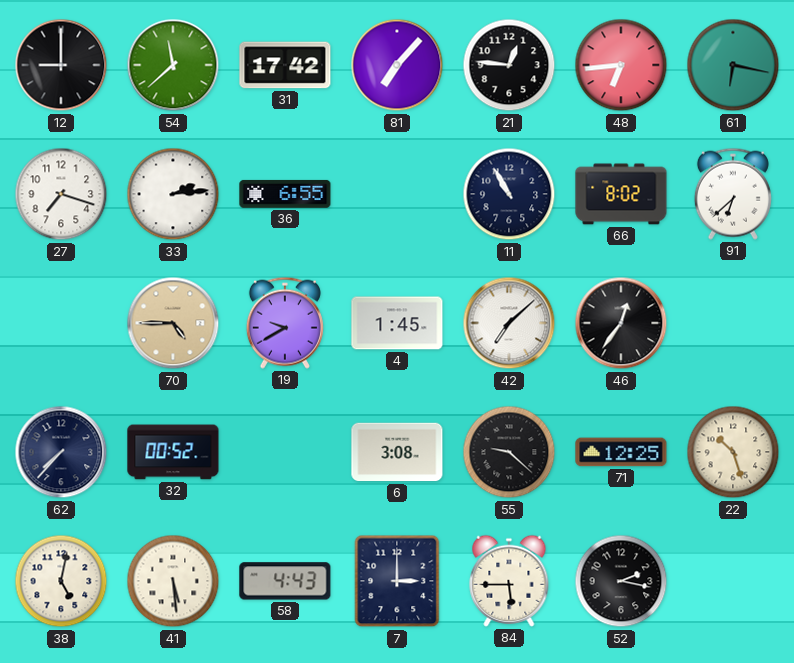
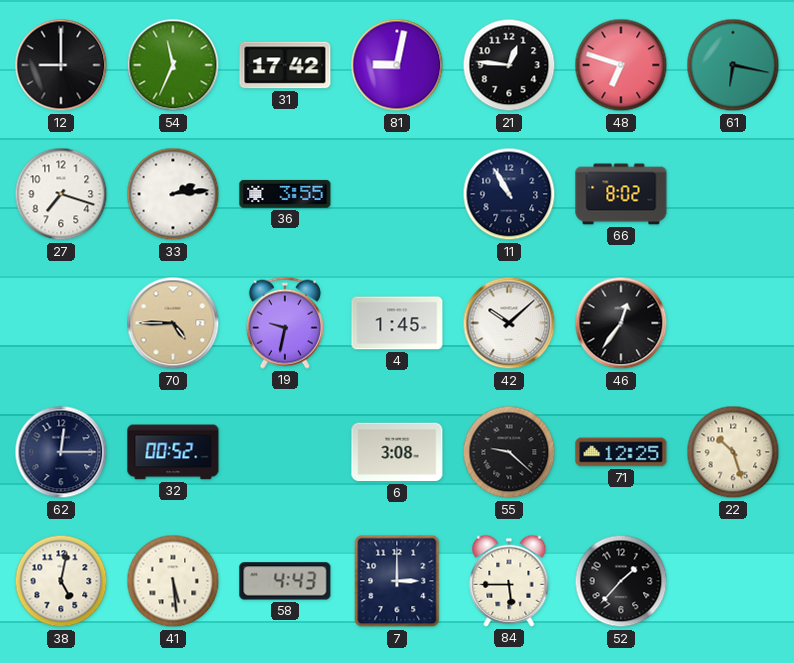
54: 11:38 -> 11:34
81: 7:07 -> 9:02
48: 6:44 -> 6:48
36: 6:55 -> 3:55
91: 6:38 -> none
19: 9:40 -> 9:32
42: 7:08 -> 10:08
62: 7:37 -> 12:15
52: 2:17 -> 1:37
